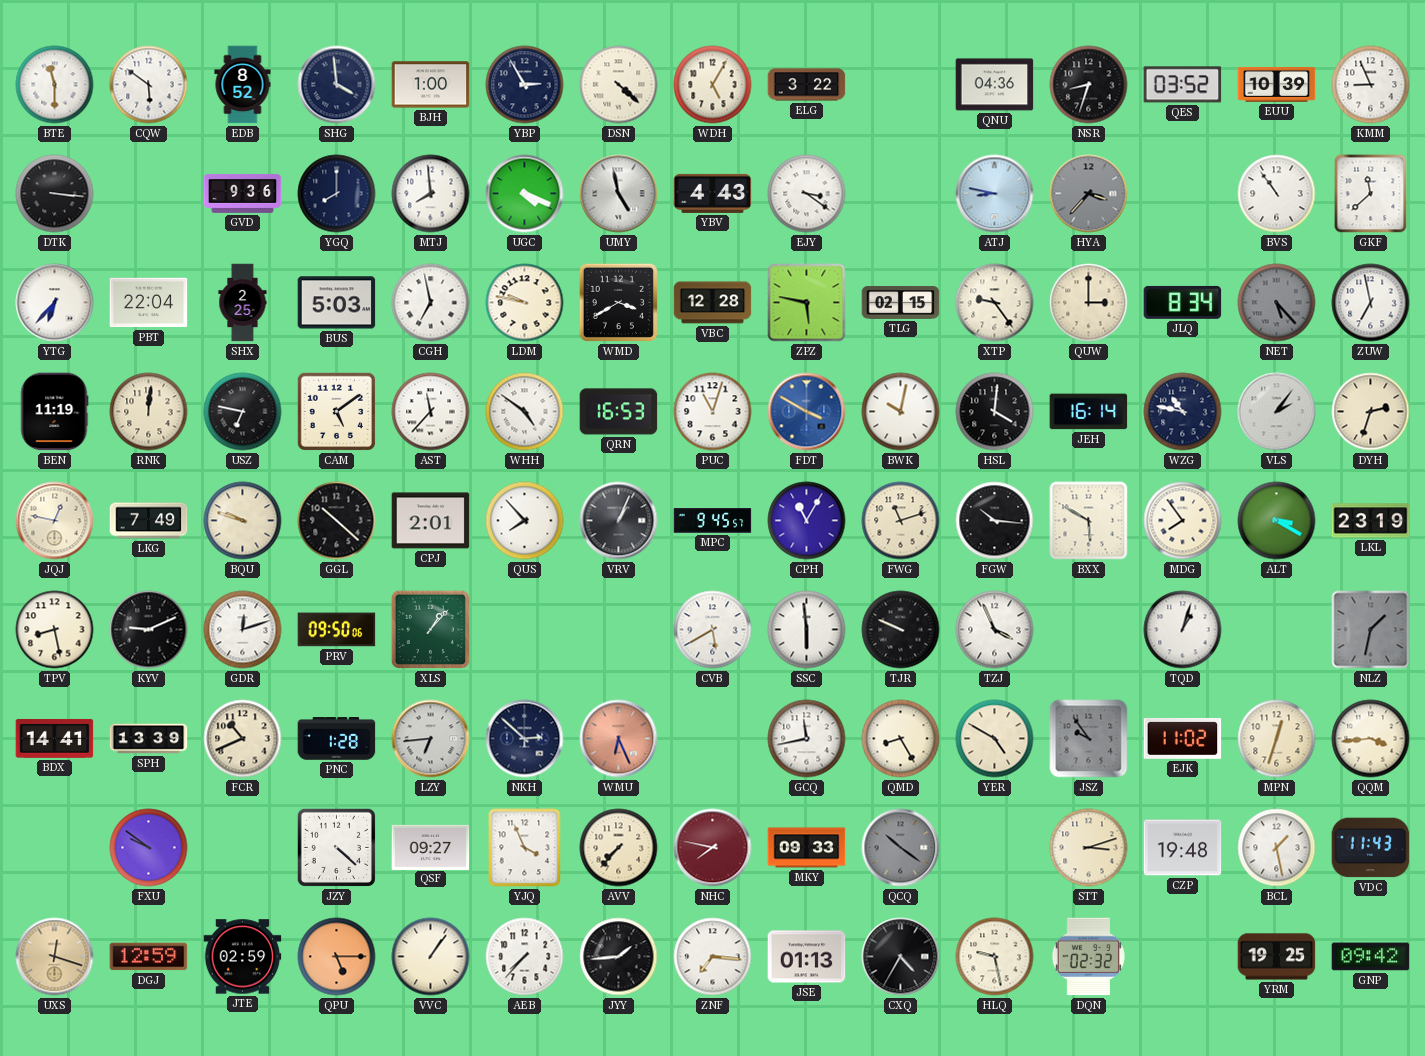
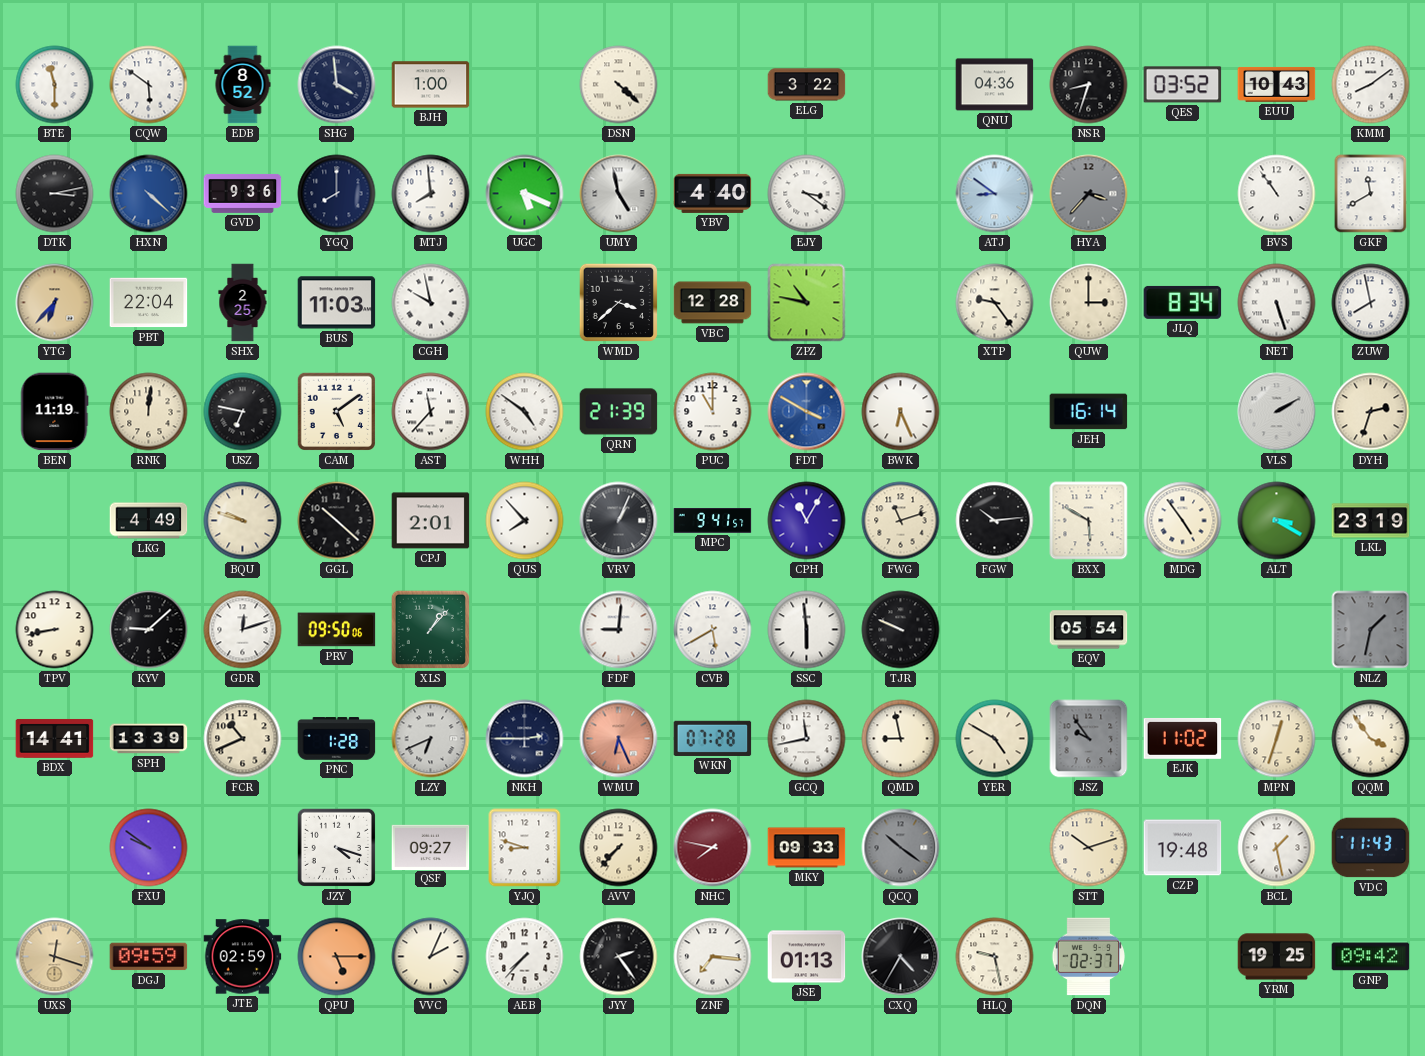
YBP: 2:55 -> none
WDH: 5:05 -> none
EUU: 10:39 -> 10:43
KMM: 8:56 -> 8:09
DTK: 3:16 -> 3:13
HXN: none -> 4:22
UGC: 4:19 -> 5:19
YBV: 4:43 -> 4:40
ATJ: 8:47 -> 8:51
GKF: 11:38 -> 11:40
YTG dial: white -> champagne
BUS: 5:03 -> 11:03
CGH: 6:58 -> 9:58
LDM: 9:47 -> none
WMD: 3:40 -> 3:38
ZPZ: 5:47 -> 10:47
TLG: 02:15 -> none
NET: 5:23 -> 5:27
NET dial: grey -> white
ZUW: 6:58 -> 7:58
QRN: 16:53 -> 21:39
PUC: 11:03 -> 11:00
BWK: 10:02 -> 6:26
HSL: 4:01 -> none
WZG: 10:47 -> none
VLS: 2:06 -> 2:10
JQJ: 12:47 -> none
LKG: 7:49 -> 4:49
MPC: 9:45 -> 9:41
FGW: 10:16 -> 10:14
MDG: 7:54 -> 4:54
TPV: 8:28 -> 8:43
KYV: 9:11 -> 9:08
FDF: none -> 9:01
TZJ: 3:56 -> none
EQV: none -> 05:54
TQD: 1:03 -> none
LZY: 6:44 -> 6:41
NKH: 2:52 -> 2:45
WKN: none -> 07:28
QMD: 8:25 -> 8:58
QQM: 3:44 -> 3:54
JZY: 4:22 -> 4:18
YJQ: 3:56 -> 8:48
STT: 3:12 -> 10:12
DGJ: 12:59 -> 09:59
VVC: 1:06 -> 2:04
JYY: 1:44 -> 2:24
DQN: 02:32 -> 02:37
